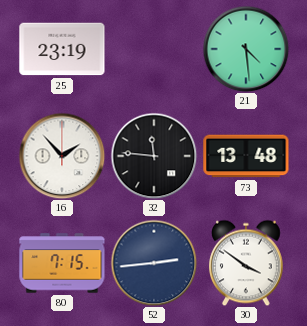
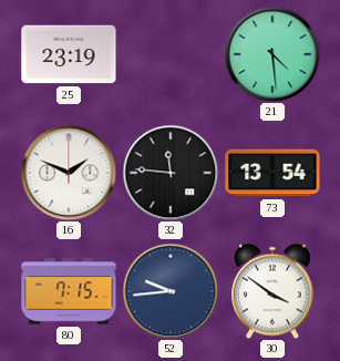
16: 1:53 -> 1:49
73: 13:48 -> 13:54
52: 2:44 -> 9:44
